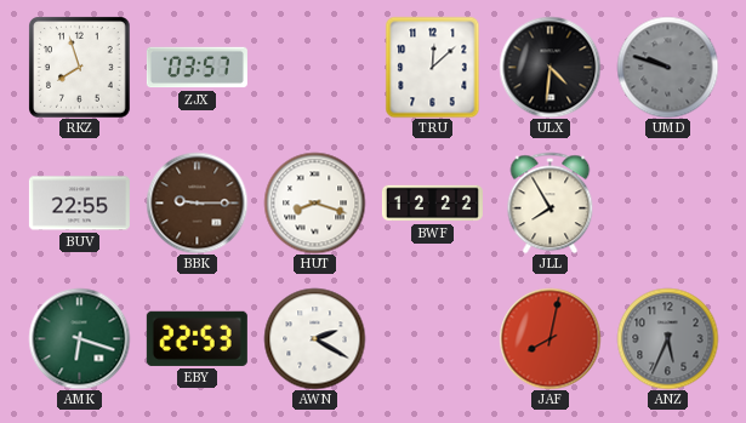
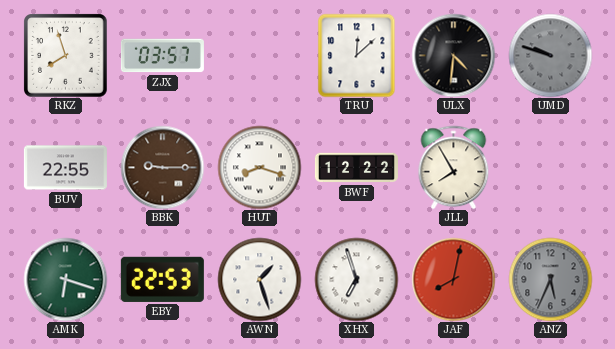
AWN: 2:20 -> 1:27
XHX: none -> 6:57
